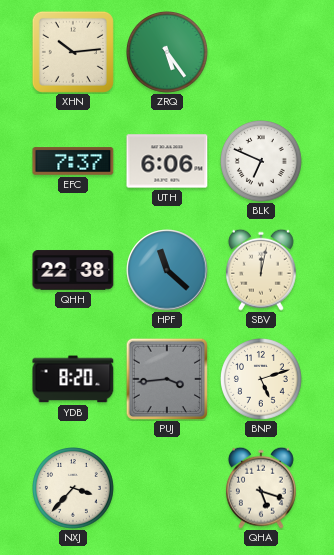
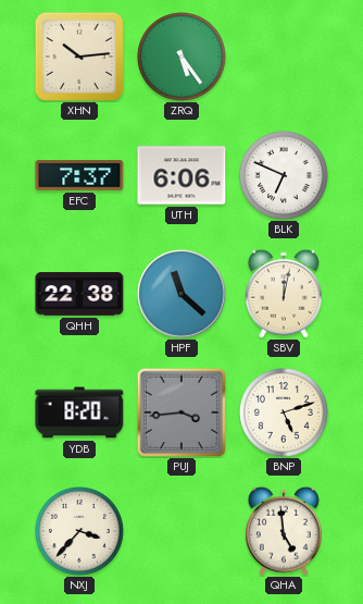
QHA: 5:18 -> 4:59
